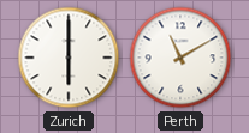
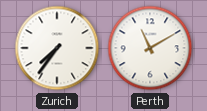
Zurich: 6:00 -> 7:36
